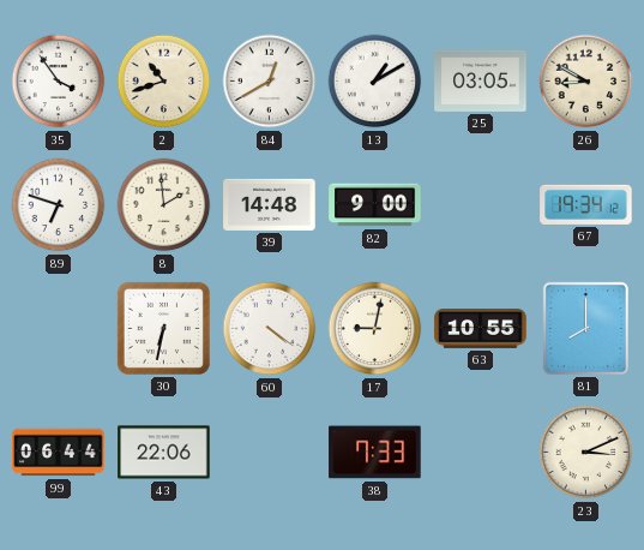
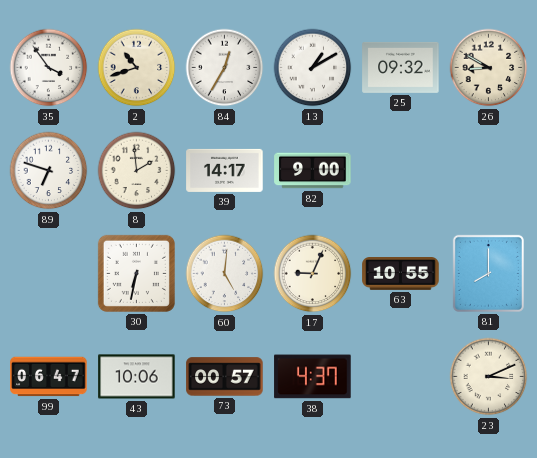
84: 12:40 -> 12:35
25: 03:05 -> 09:32
39: 14:48 -> 14:17
67: 19:34 -> none
60: 4:21 -> 5:01
17: 9:02 -> 9:04
99: 06:44 -> 06:47
43: 22:06 -> 10:06
73: none -> 00:57
38: 7:33 -> 4:37
